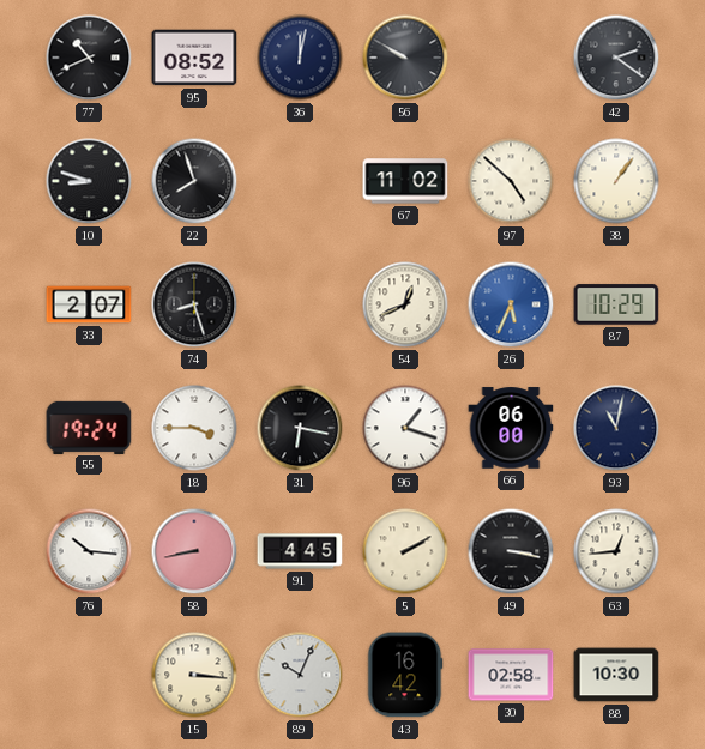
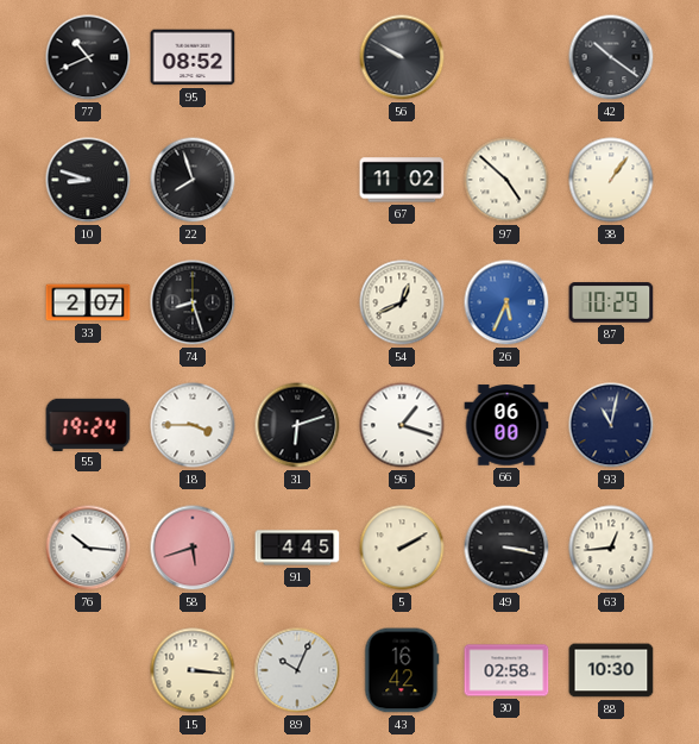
36: 12:02 -> none
42: 2:21 -> 10:21
31: 6:17 -> 6:12
58: 8:43 -> 5:42
